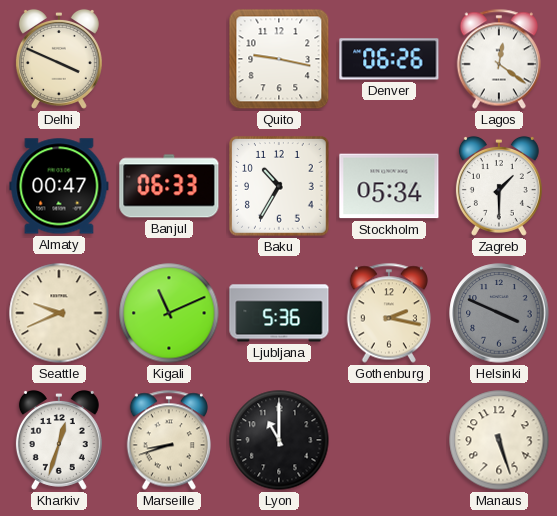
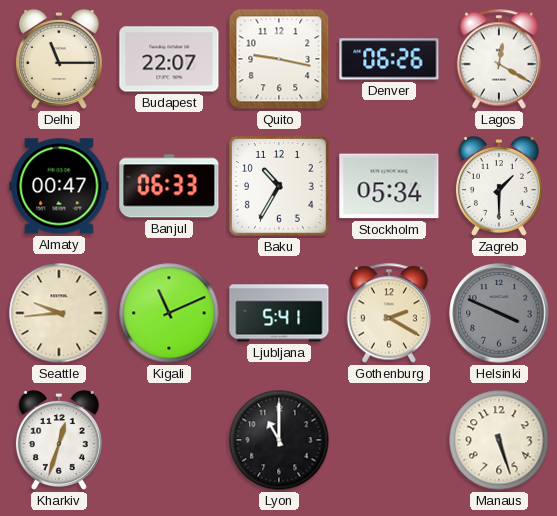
Delhi: 3:49 -> 11:15
Budapest: none -> 22:07
Lagos: 12:21 -> 12:20
Seattle: 9:41 -> 9:44
Ljubljana: 5:36 -> 5:41
Gothenburg: 2:17 -> 2:20
Marseille: 8:42 -> none
